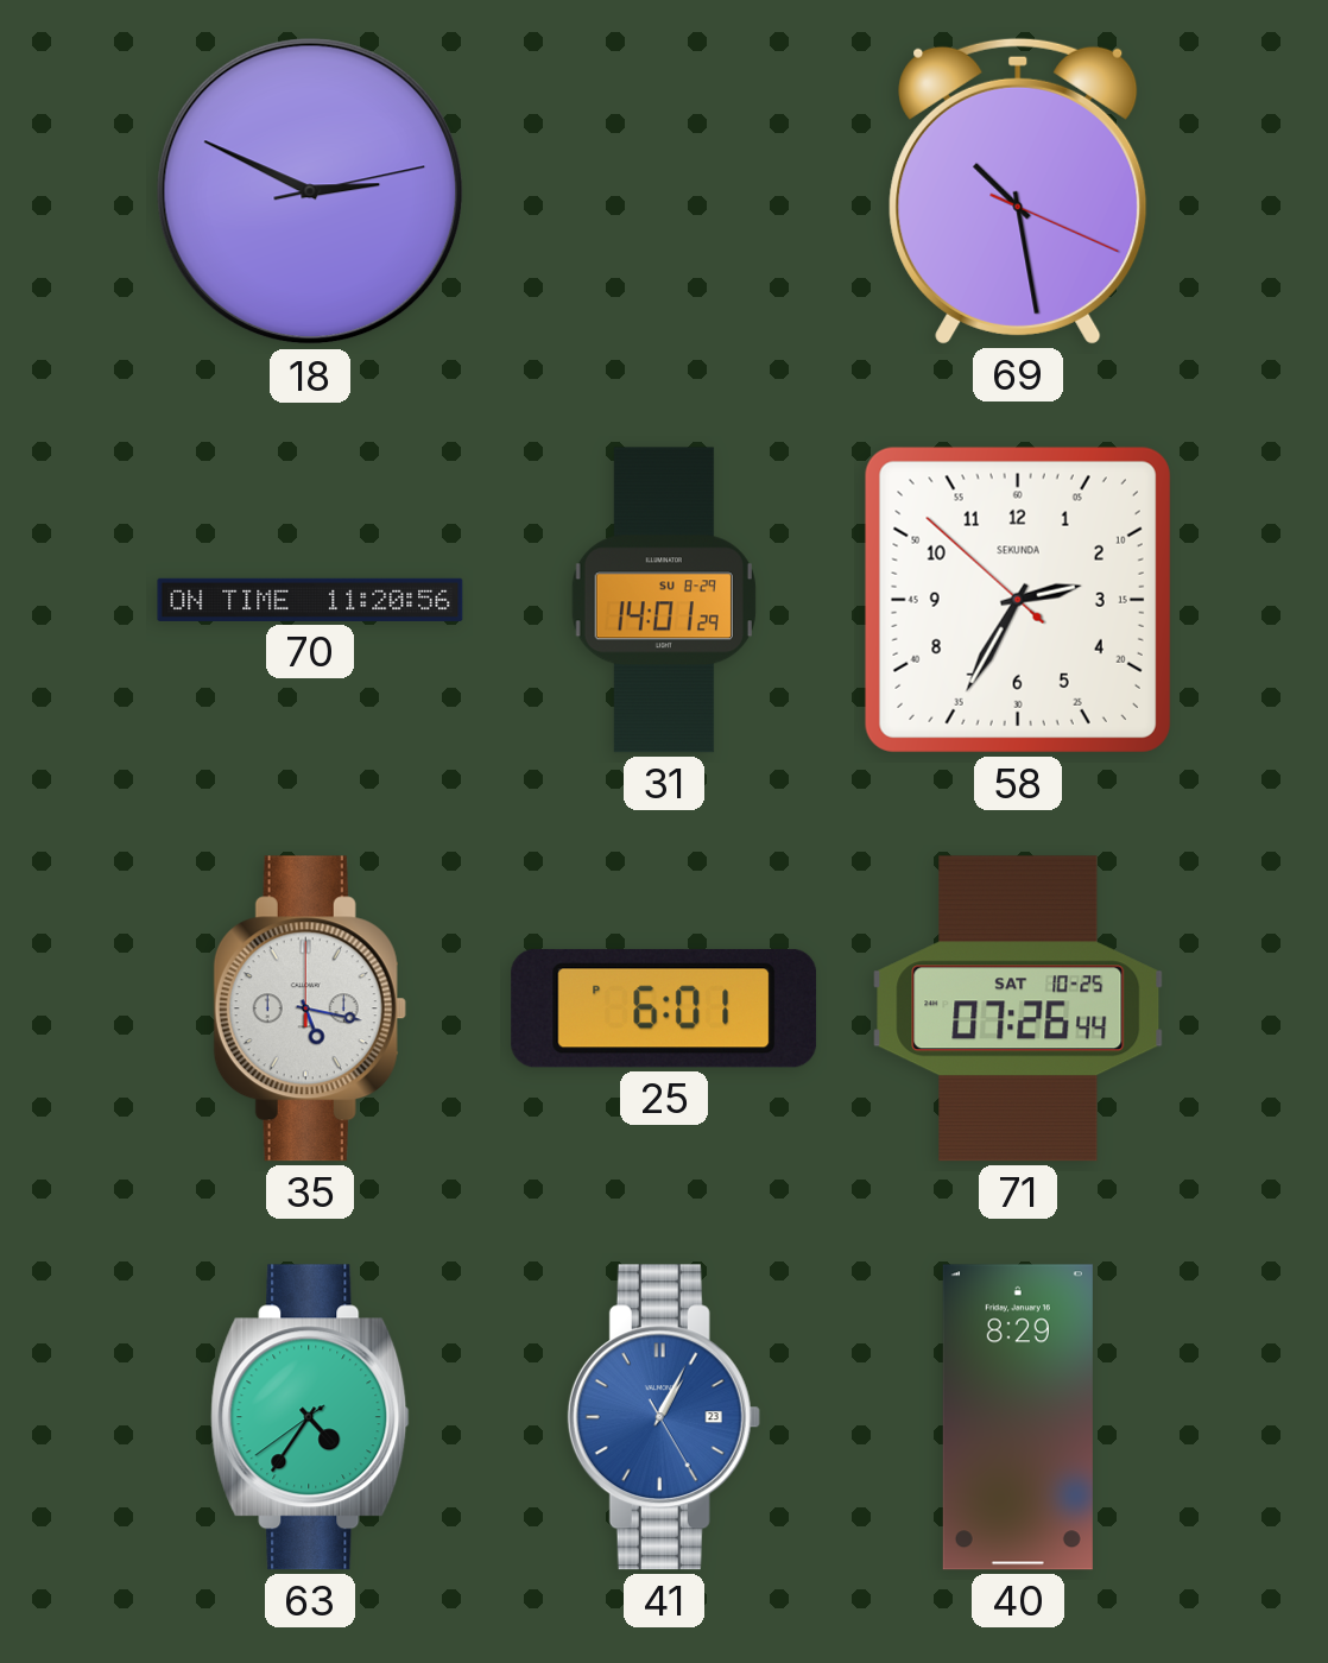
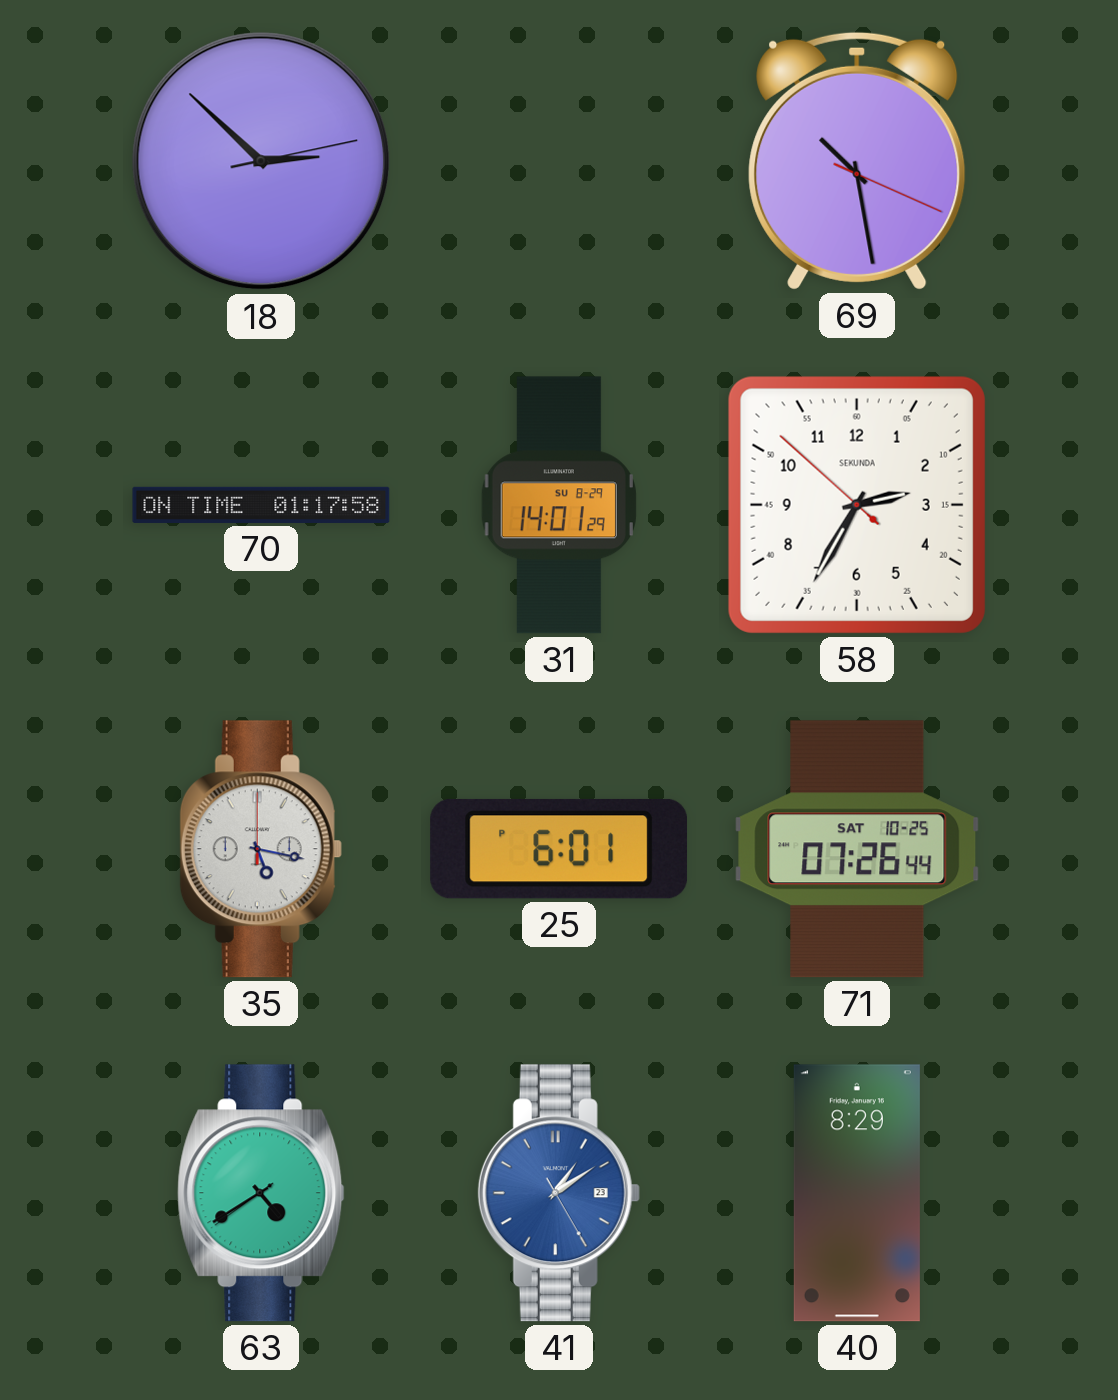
18: 2:49 -> 2:52
70: 11:20 -> 01:17
63: 4:35 -> 4:39
41: 1:04 -> 1:09
